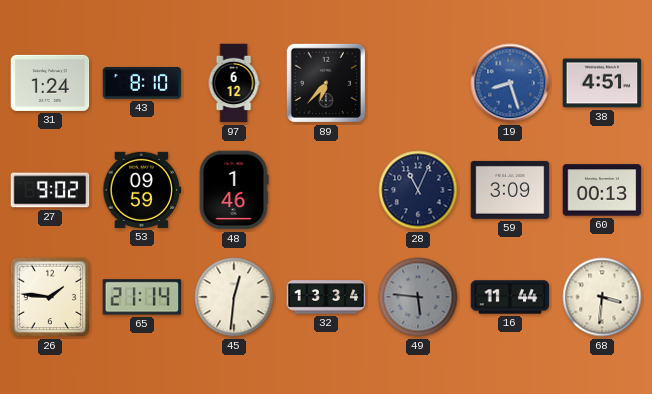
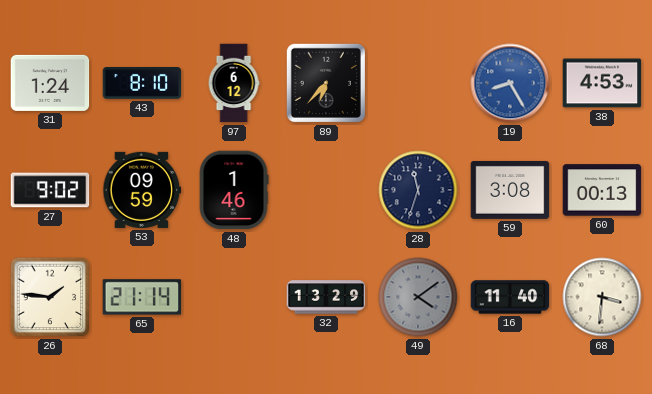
19: 8:27 -> 8:25
38: 4:51 -> 4:53
28: 11:04 -> 11:33
59: 3:09 -> 3:08
45: 12:31 -> none
32: 13:34 -> 13:29
49: 5:46 -> 4:09
16: 11:44 -> 11:40
